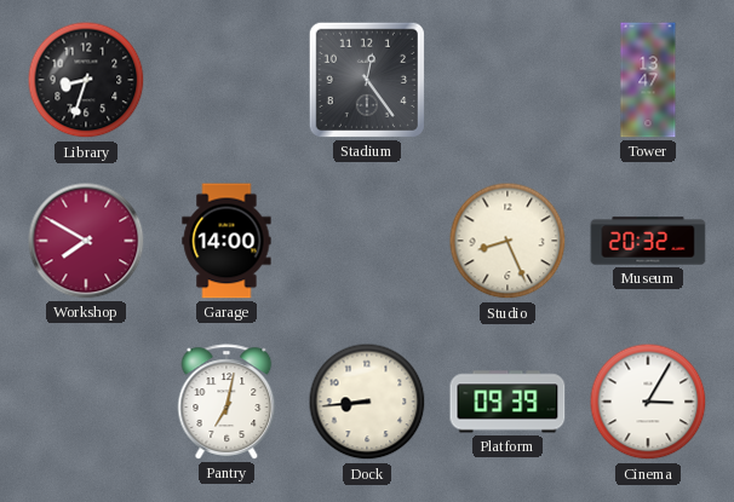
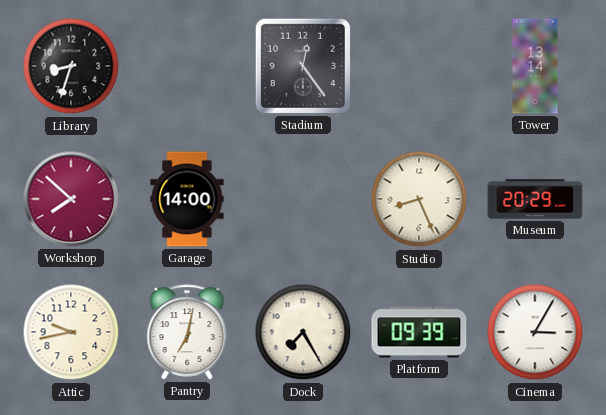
Tower: 13:47 -> 13:14
Workshop: 7:50 -> 7:52
Museum: 20:32 -> 20:29
Attic: none -> 9:43
Dock: 8:44 -> 7:25
